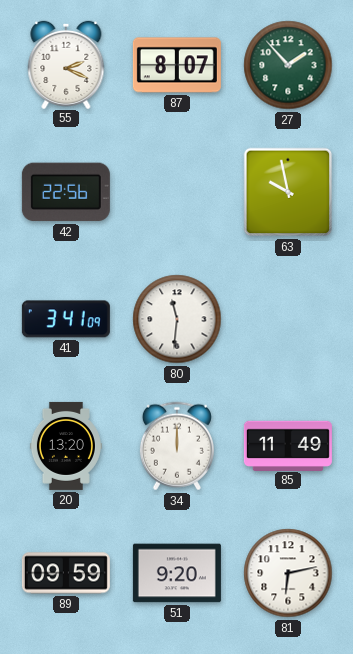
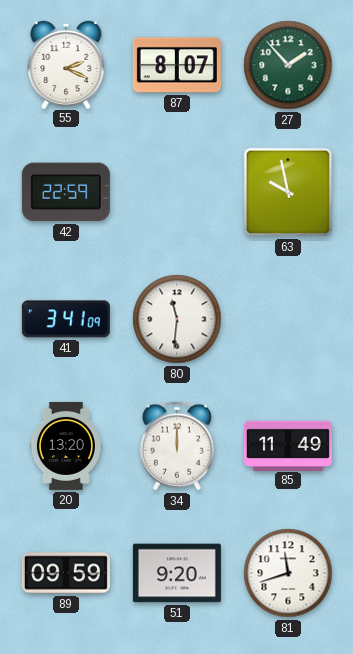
42: 22:56 -> 22:59
81: 6:13 -> 11:42
